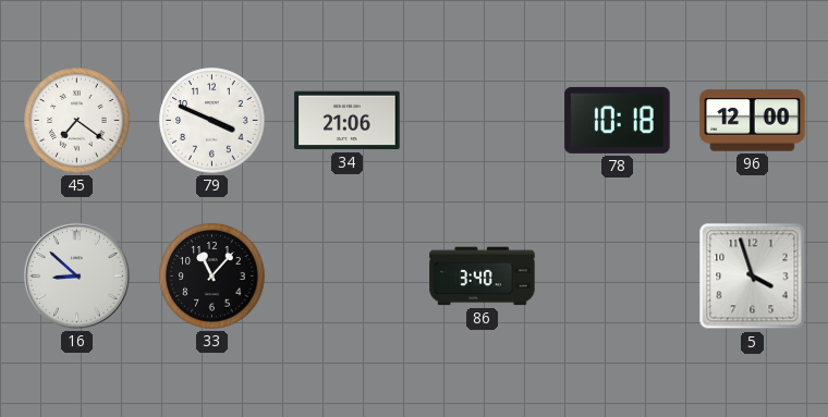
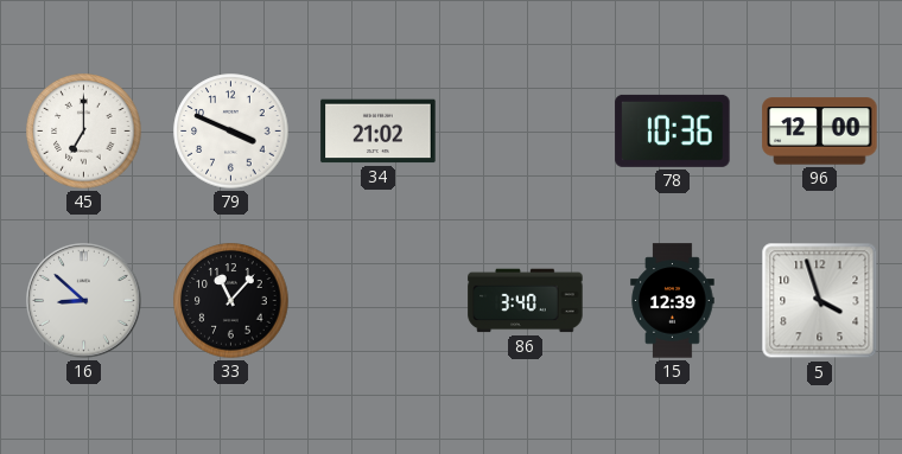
45: 7:21 -> 7:00
34: 21:06 -> 21:02
78: 10:18 -> 10:36
15: none -> 12:39
